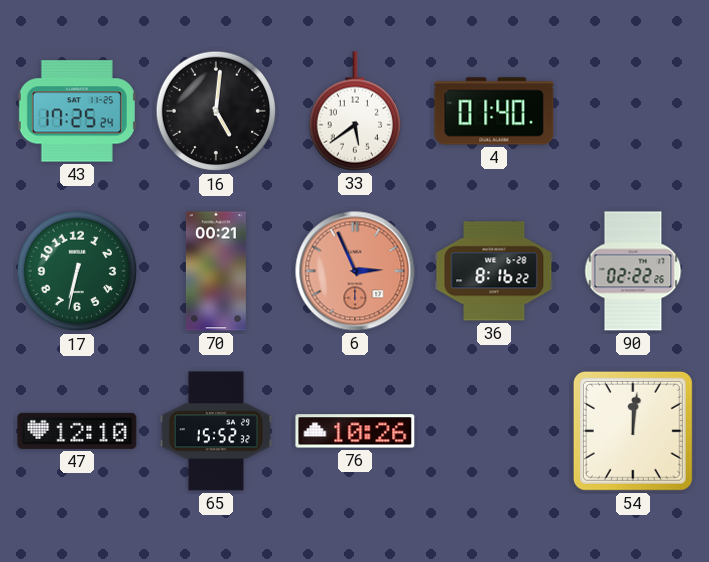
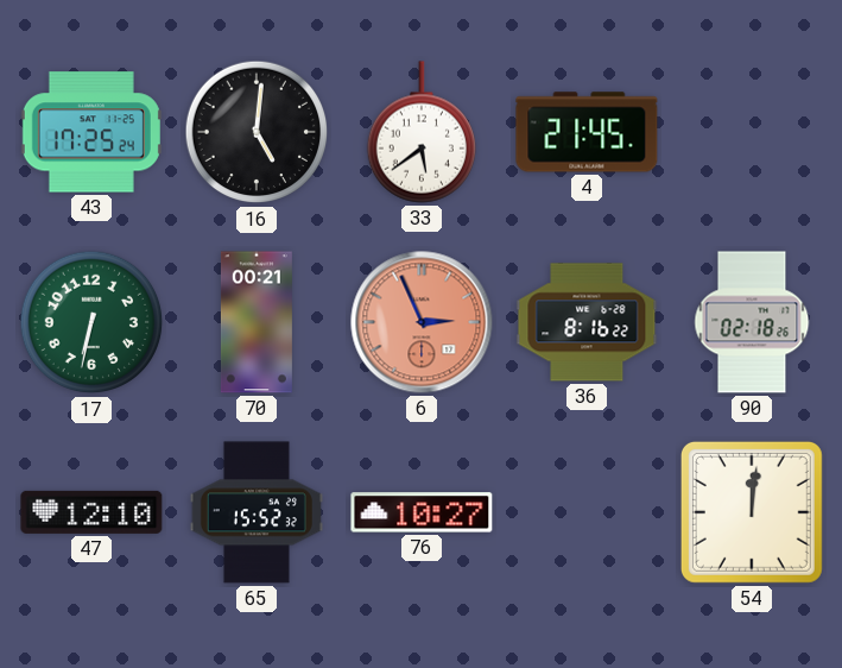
4: 01:40 -> 21:45
90: 02:22 -> 02:18
76: 10:26 -> 10:27
